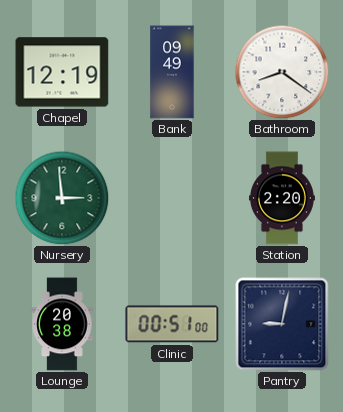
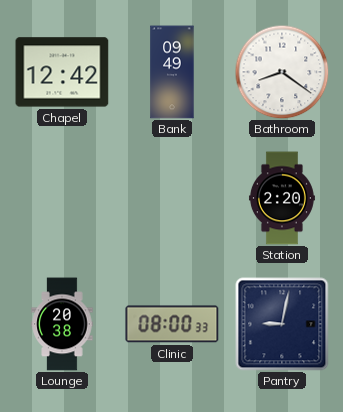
Chapel: 12:19 -> 12:42
Nursery: 2:59 -> none
Clinic: 00:51 -> 08:00
